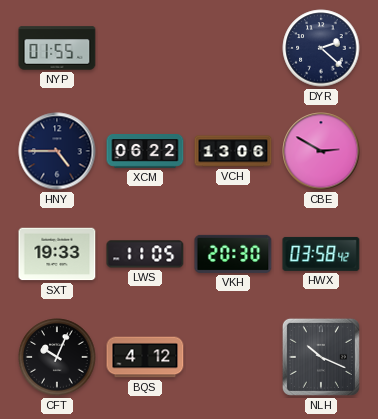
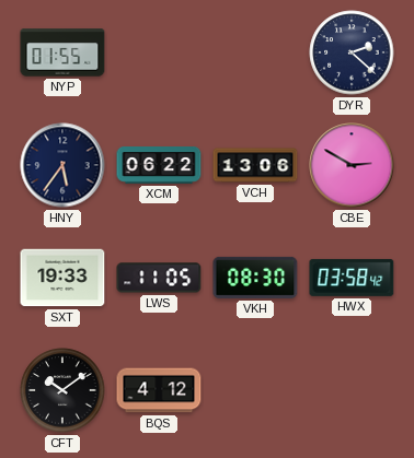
HNY: 4:45 -> 5:36
VKH: 20:30 -> 08:30
CFT: 10:04 -> 10:09
NLH: 10:19 -> none
